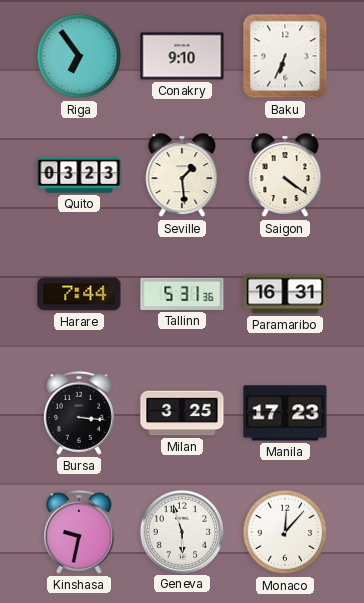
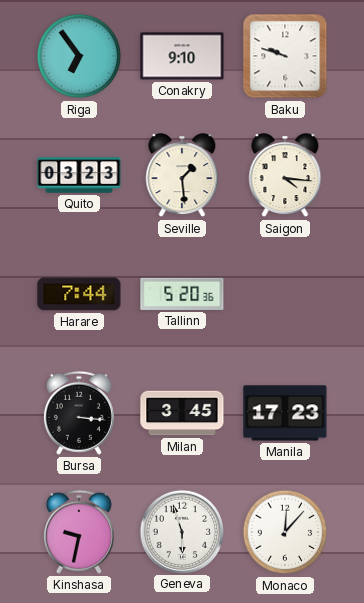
Baku: 6:34 -> 9:48
Saigon: 4:21 -> 4:16
Tallinn: 5:31 -> 5:20
Paramaribo: 16:31 -> none
Milan: 3:25 -> 3:45
